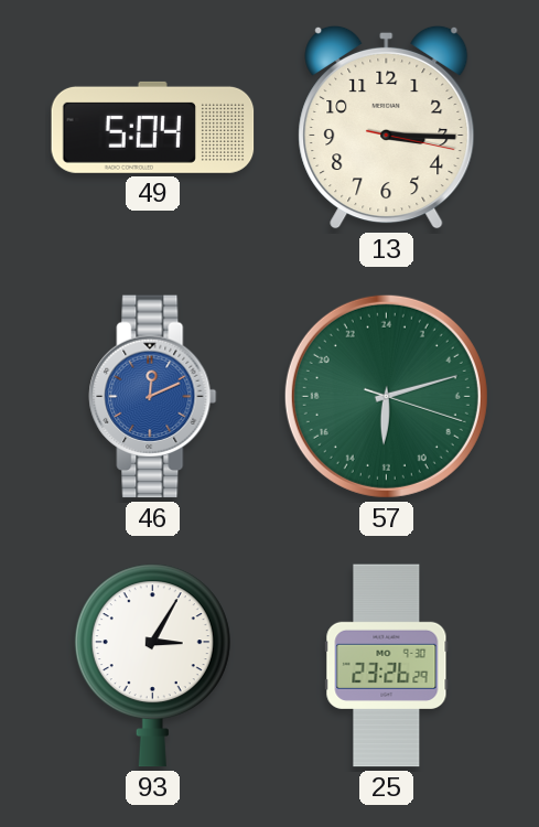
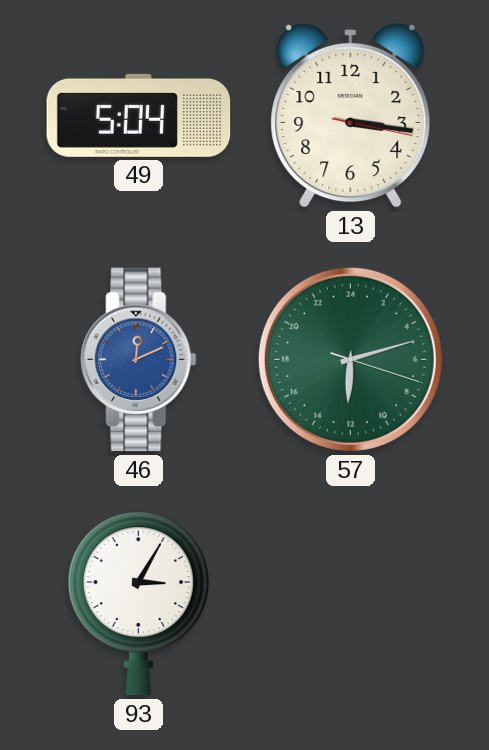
13: 3:15 -> 3:16
25: 23:26 -> none
